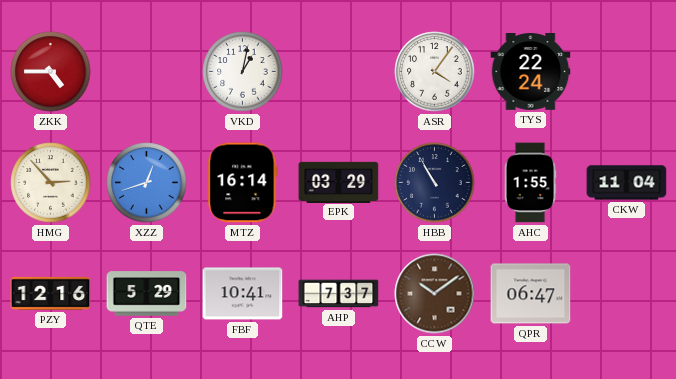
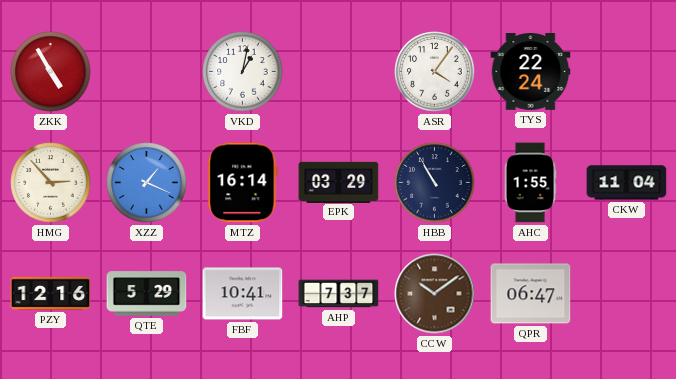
ZKK: 4:45 -> 4:55
XZZ: 12:42 -> 1:19
